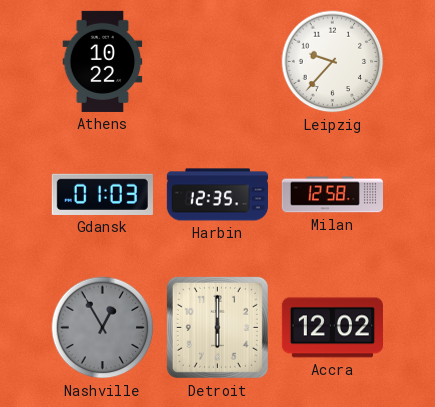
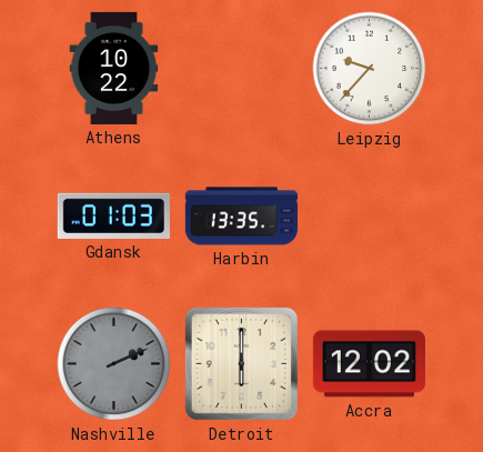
Harbin: 12:35 -> 13:35
Milan: 12:58 -> none
Nashville: 12:55 -> 2:11
